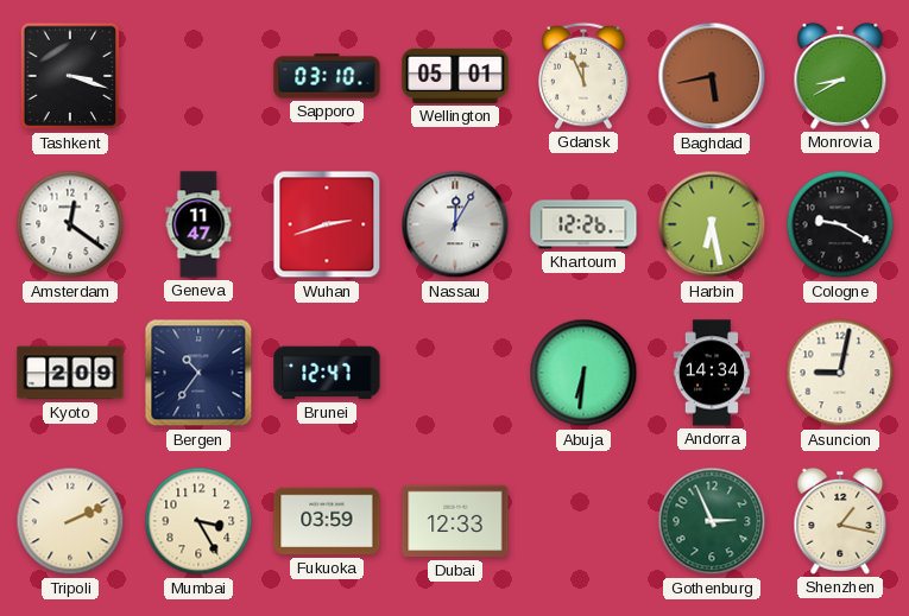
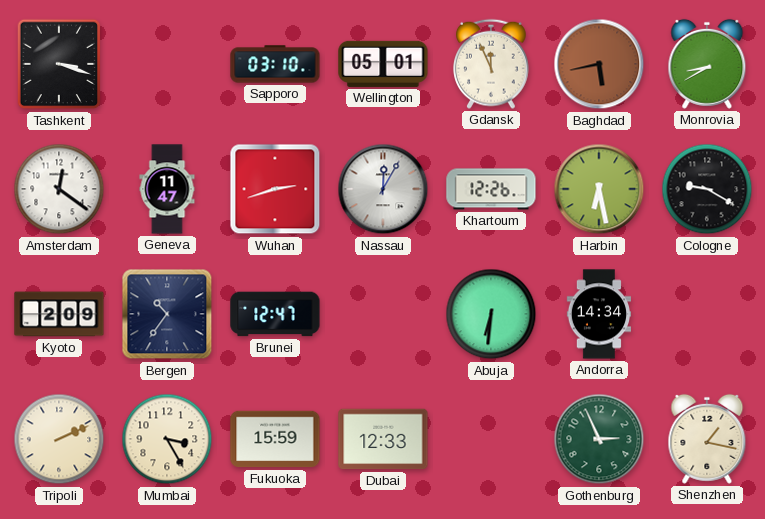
Asuncion: 9:02 -> none
Fukuoka: 03:59 -> 15:59
